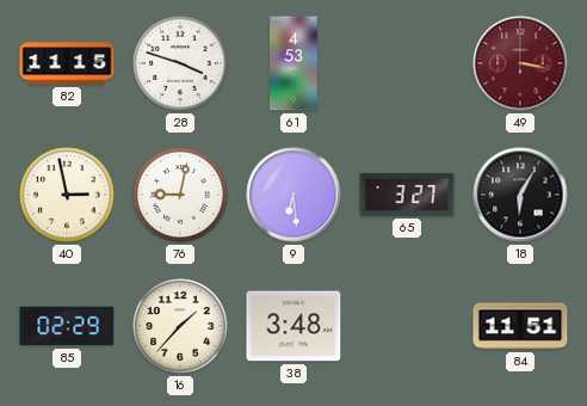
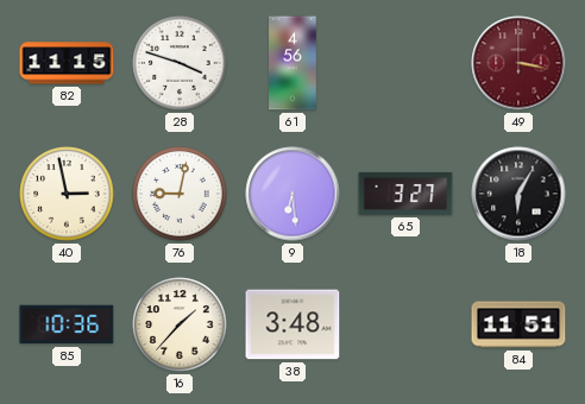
61: 4:53 -> 4:56
85: 02:29 -> 10:36
